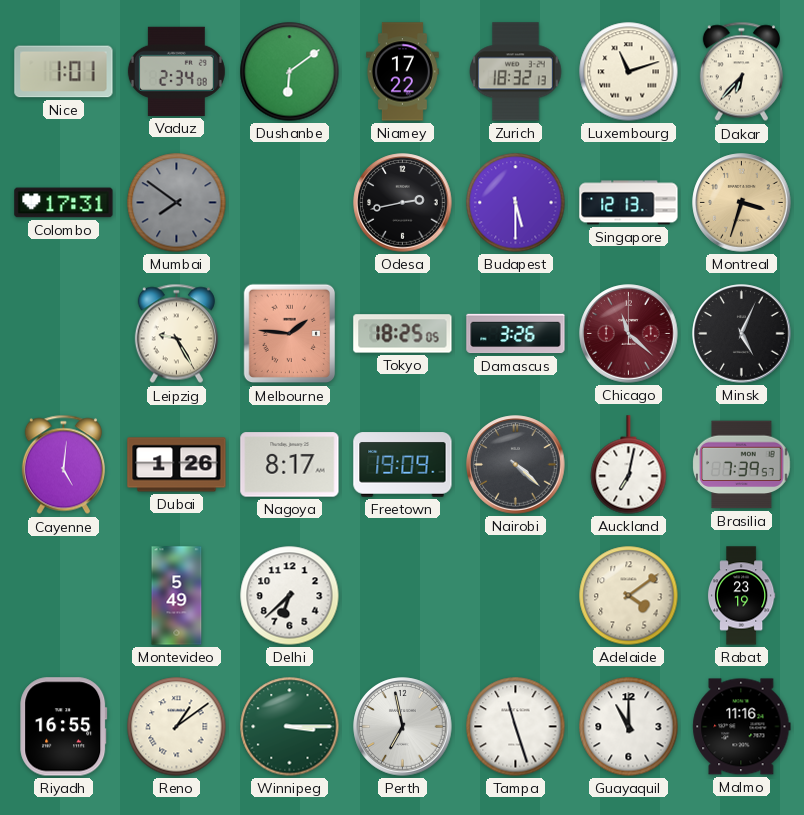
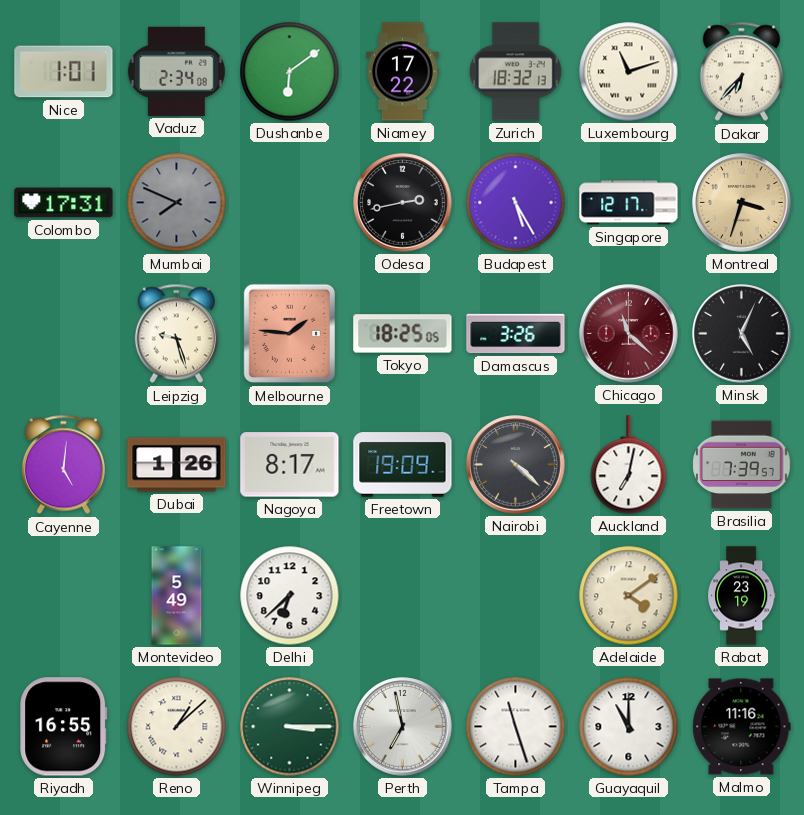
Mumbai: 7:51 -> 7:49
Budapest: 5:30 -> 5:25
Singapore: 12:13 -> 12:17
Leipzig: 9:25 -> 9:27
Reno: 1:09 -> 1:08
